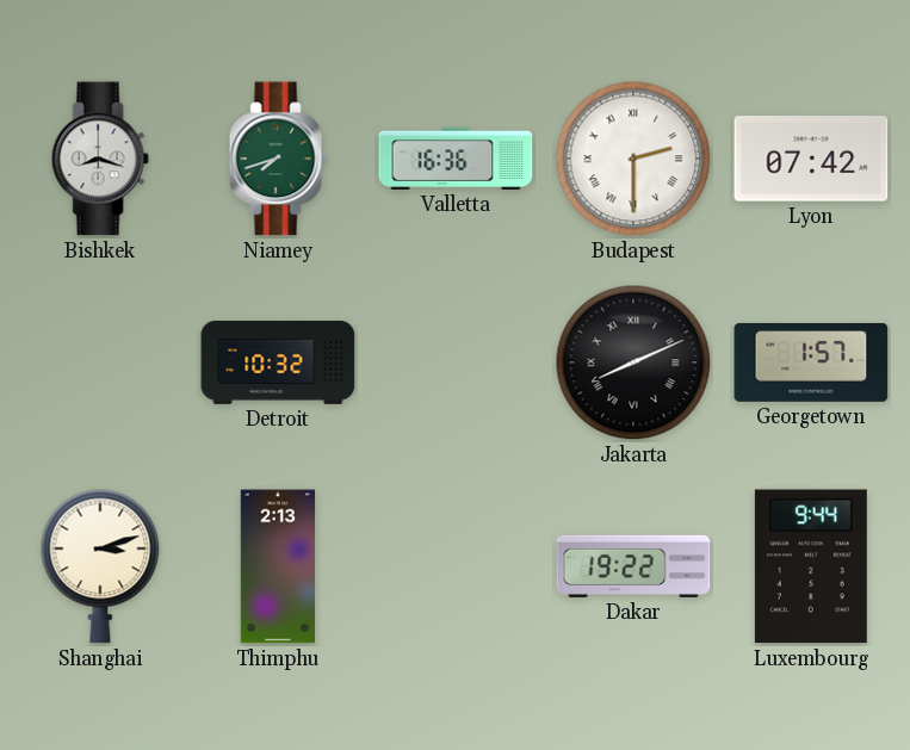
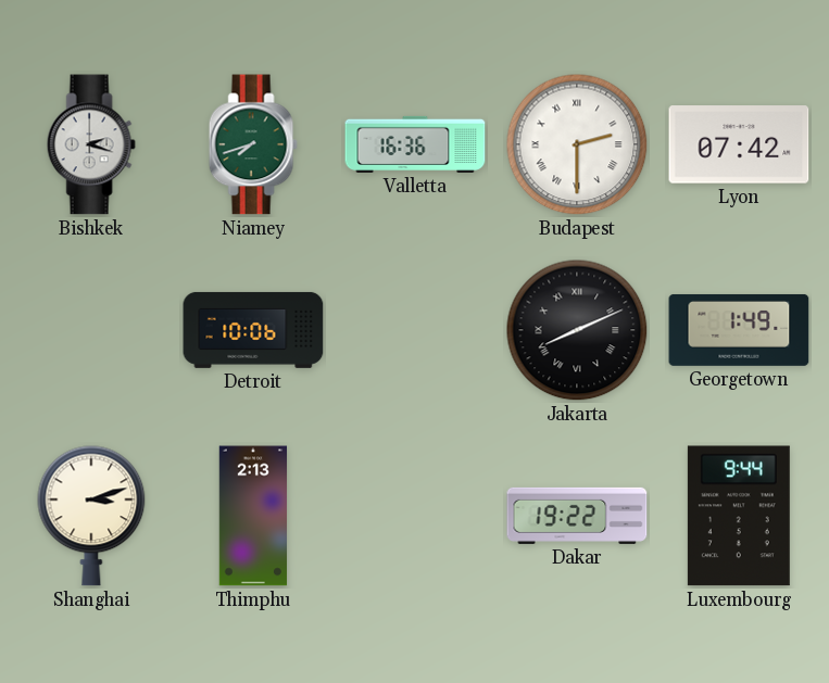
Bishkek: 8:18 -> 2:18
Detroit: 10:32 -> 10:06
Georgetown: 1:57 -> 1:49
